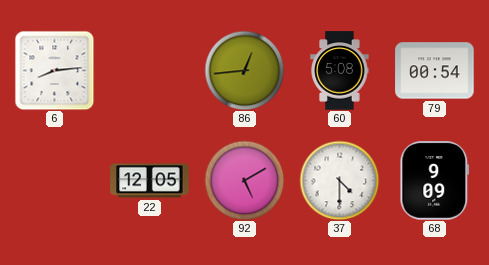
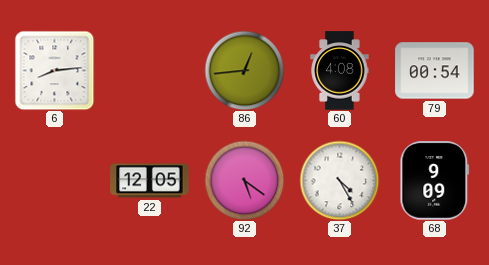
60: 5:08 -> 4:08
92: 5:10 -> 5:21
37: 4:30 -> 4:25
